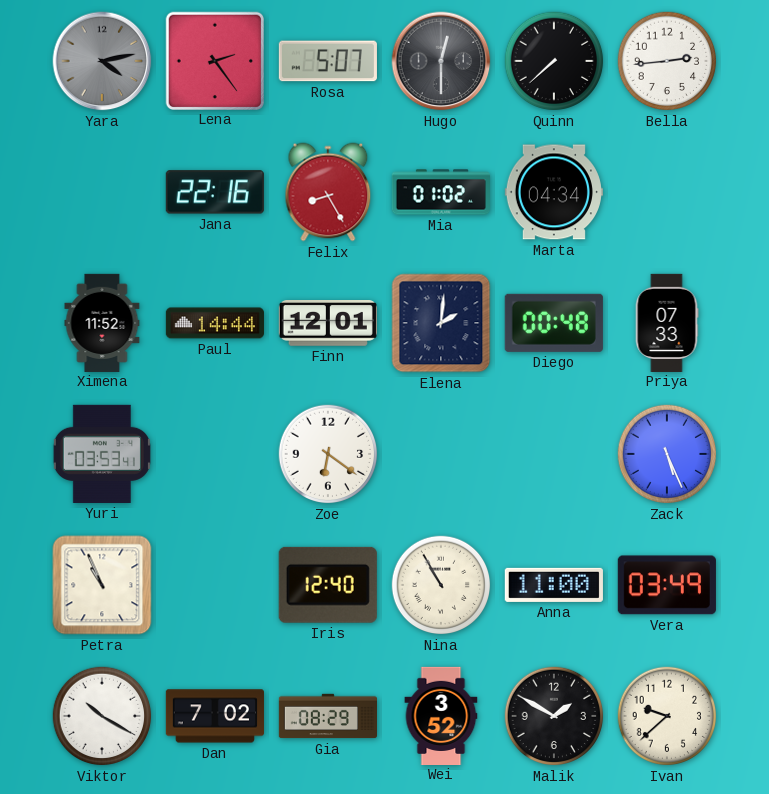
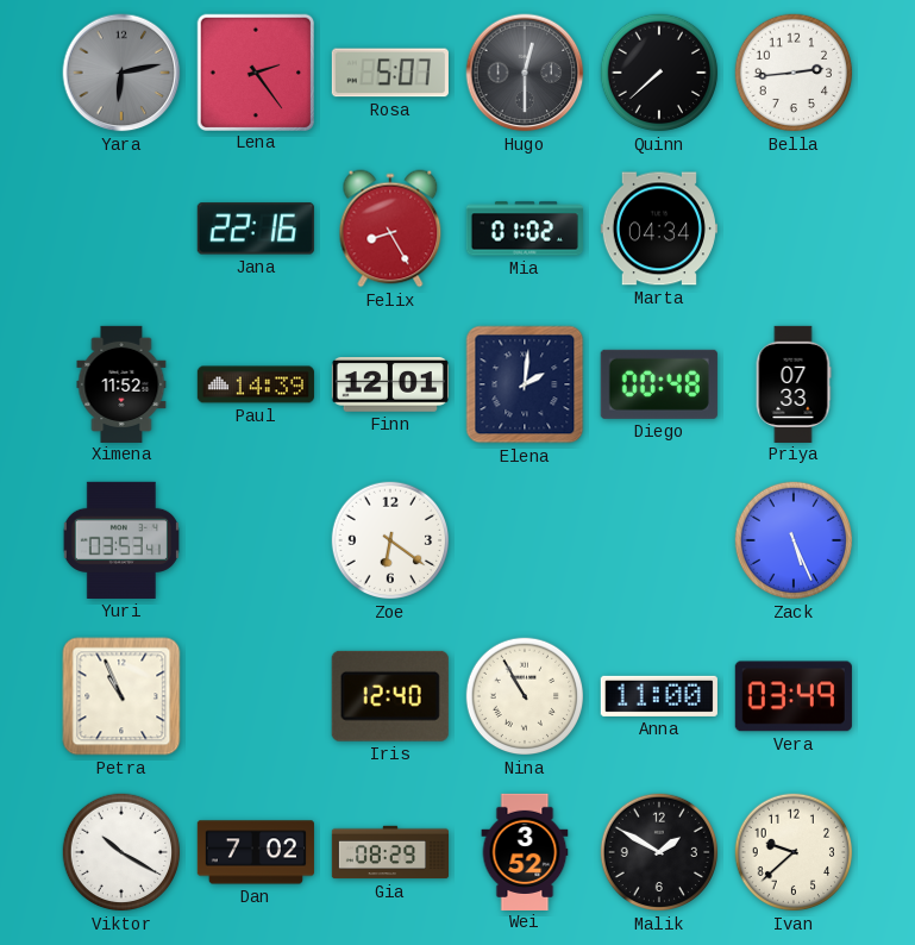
Yara: 4:13 -> 6:13
Paul: 14:44 -> 14:39
